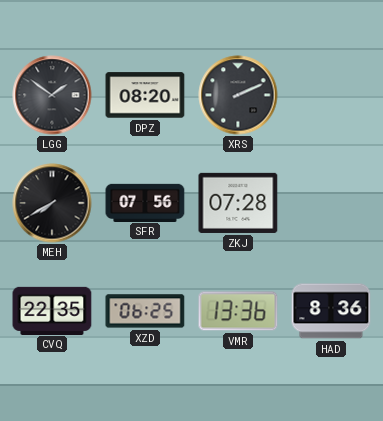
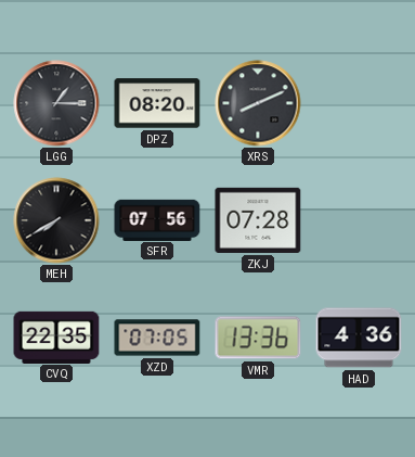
LGG: 1:51 -> 1:15
XRS: 2:11 -> 8:11
XZD: 06:25 -> 07:05
HAD: 8:36 -> 4:36
